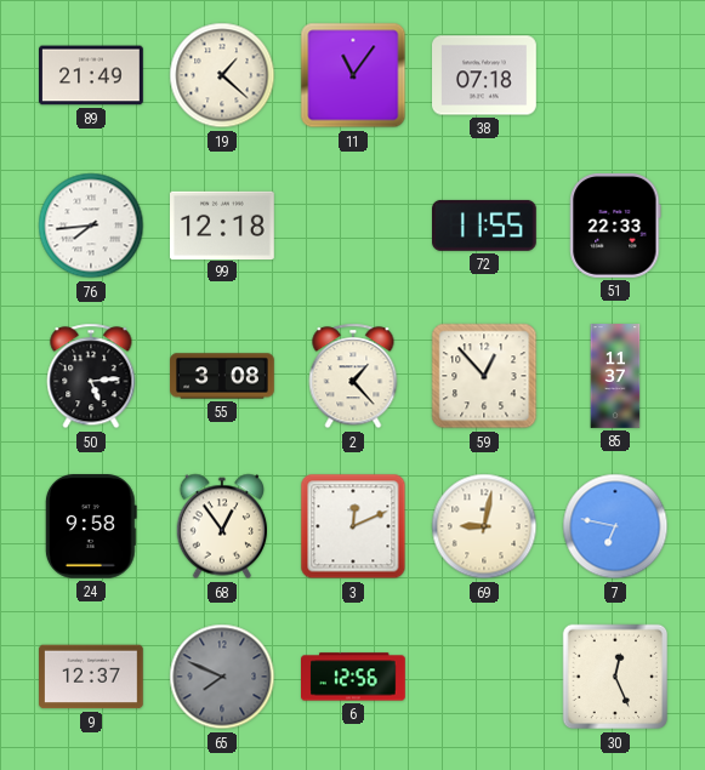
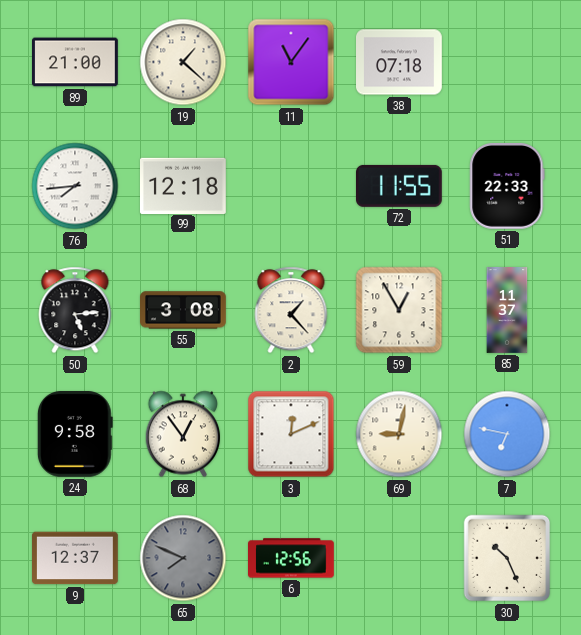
89: 21:49 -> 21:00
59: 12:53 -> 12:55
30: 12:26 -> 10:26
